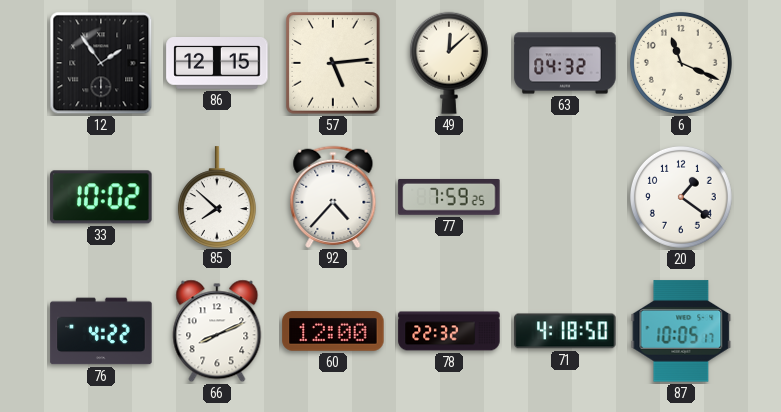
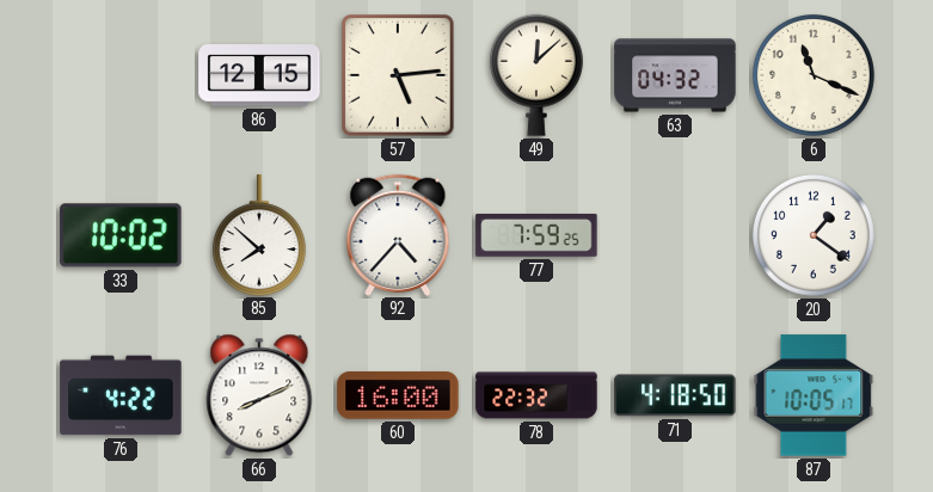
12: 1:54 -> none
60: 12:00 -> 16:00
